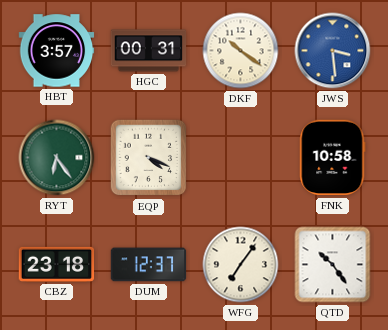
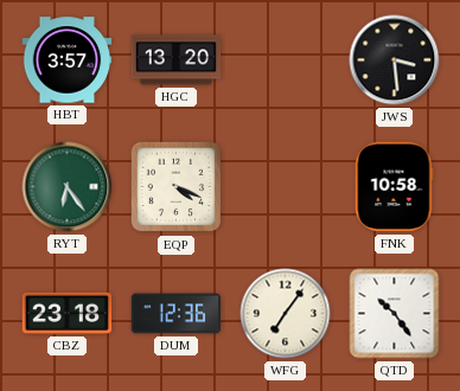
HGC: 00:31 -> 13:20
DKF: 10:21 -> none
JWS dial: blue -> black
DUM: 12:37 -> 12:36
